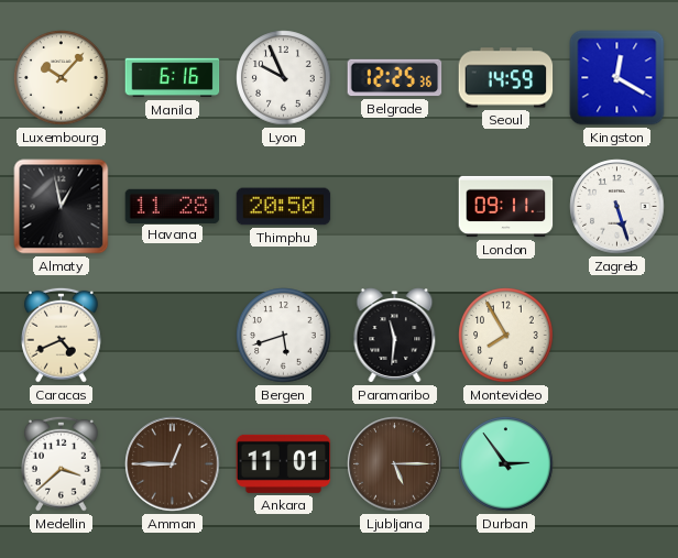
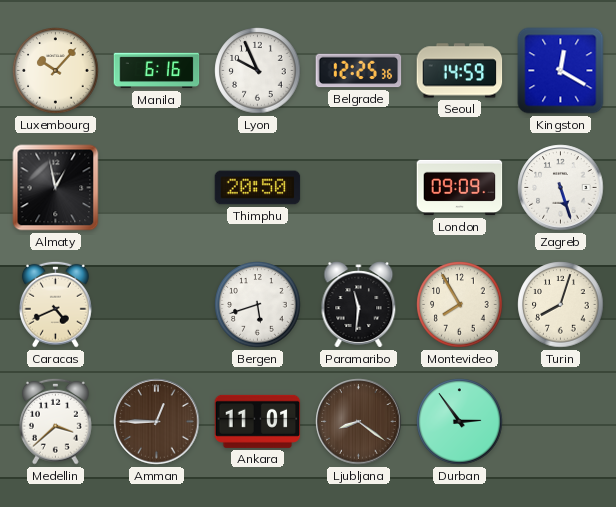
Havana: 11:28 -> none
London: 09:11 -> 09:09
Turin: none -> 8:03
Ljubljana: 5:15 -> 8:21
